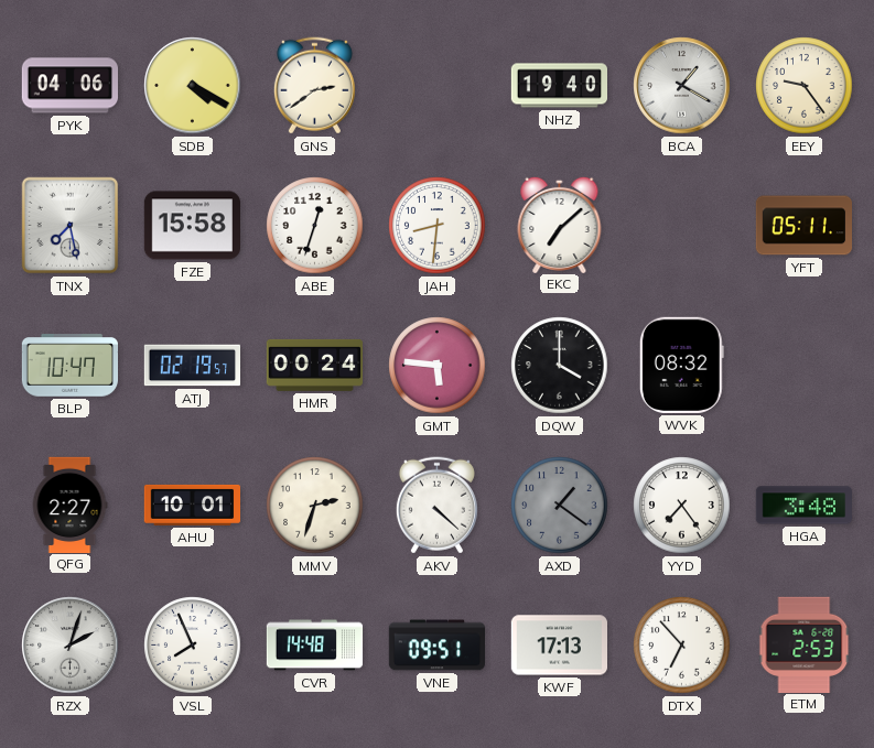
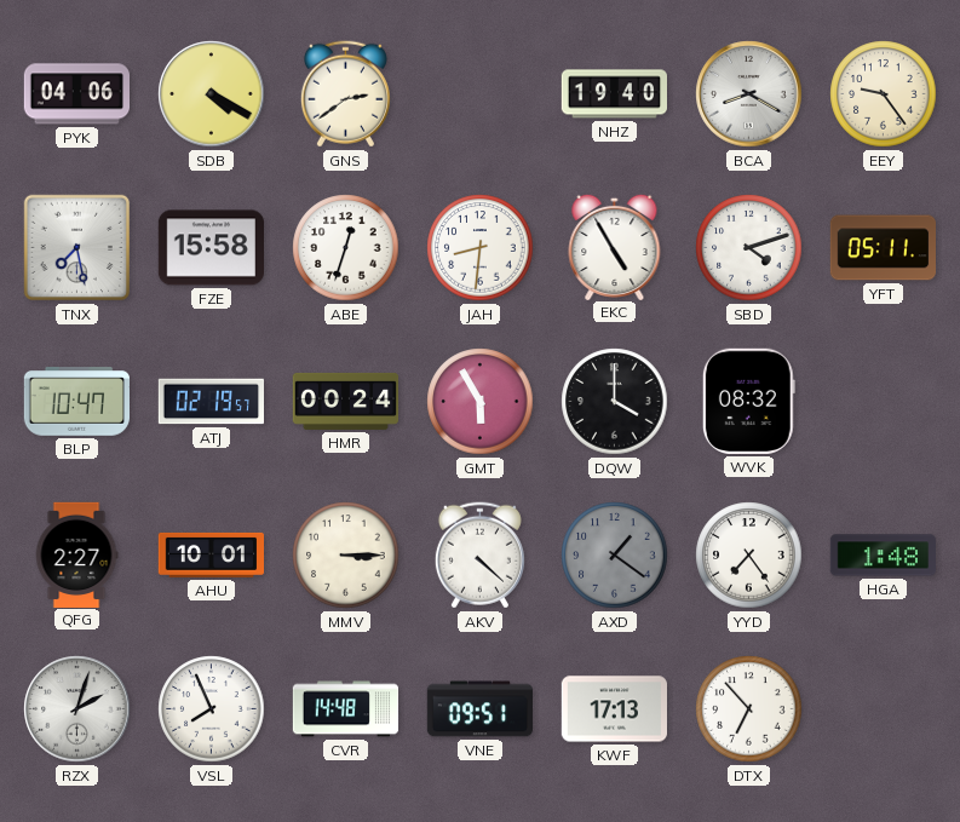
BCA: 1:20 -> 8:20
EKC: 7:08 -> 4:55
SBD: none -> 4:12
GMT: 5:46 -> 5:55
MMV: 2:33 -> 3:15
HGA: 3:48 -> 1:48
ETM: 2:53 -> none
